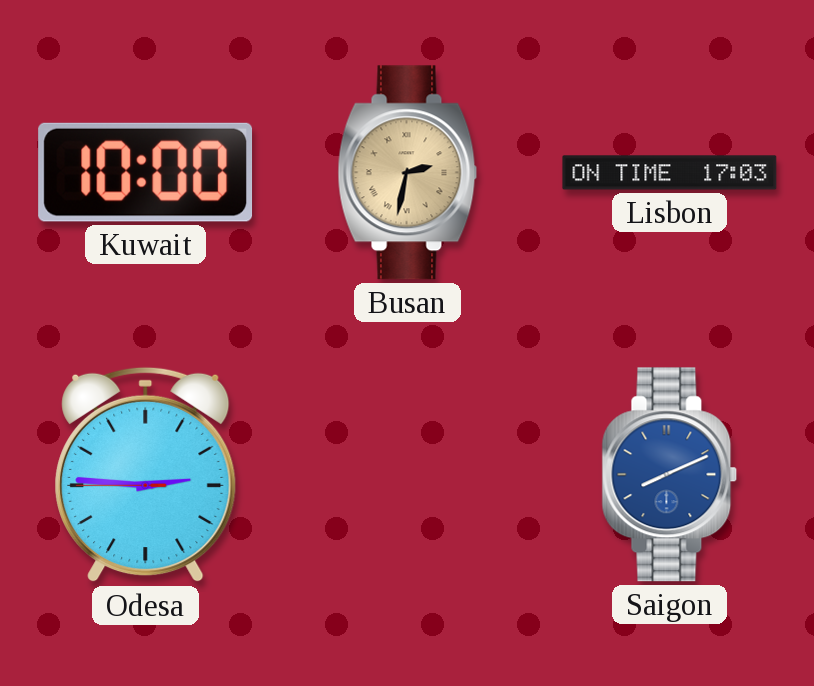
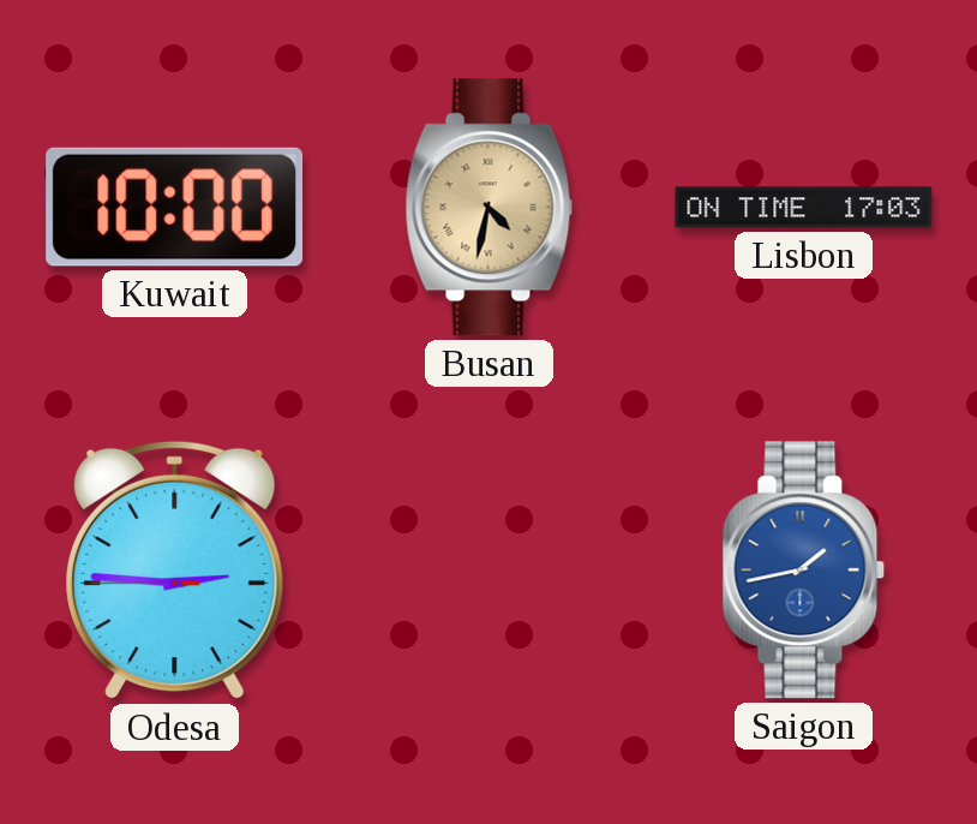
Busan: 2:32 -> 4:32
Saigon: 8:11 -> 1:43
